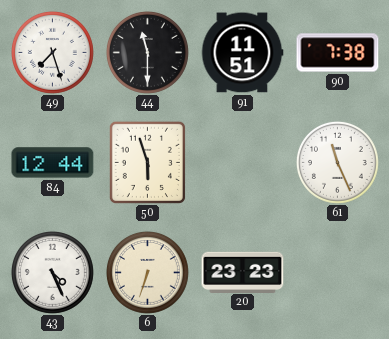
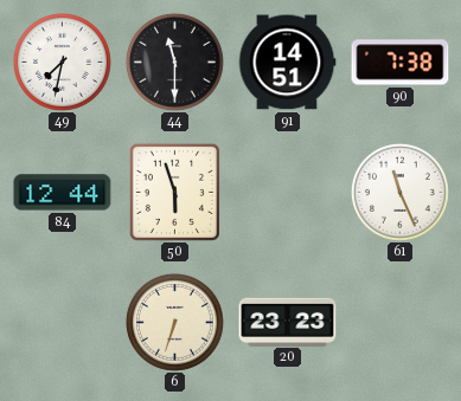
49: 7:27 -> 7:32
91: 11:51 -> 14:51
43: 4:26 -> none
